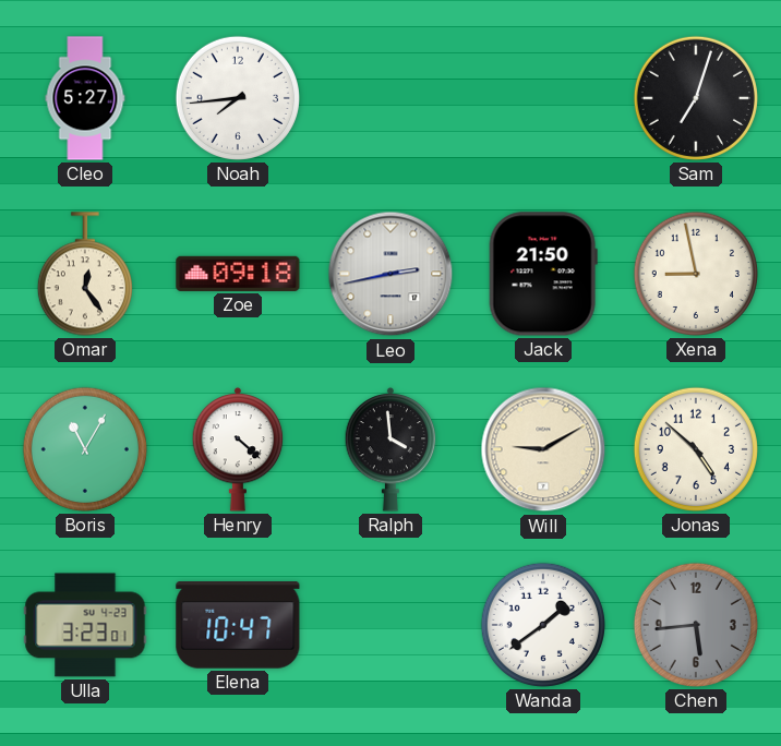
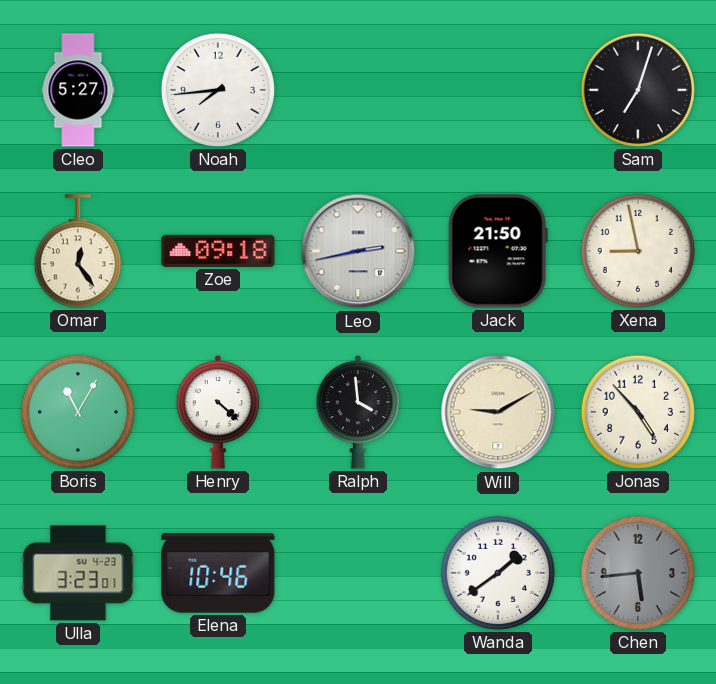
Jonas: 4:52 -> 4:53
Elena: 10:47 -> 10:46
